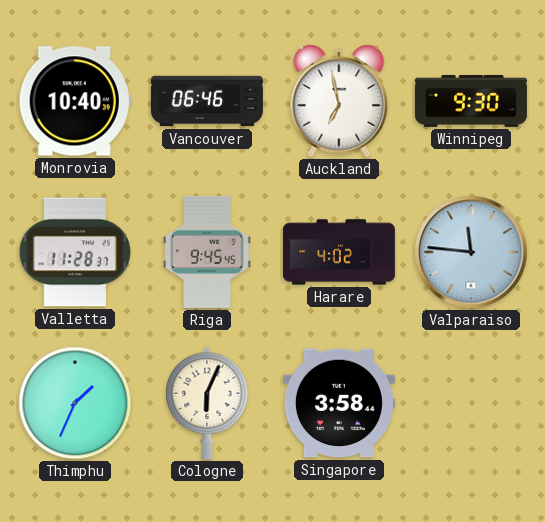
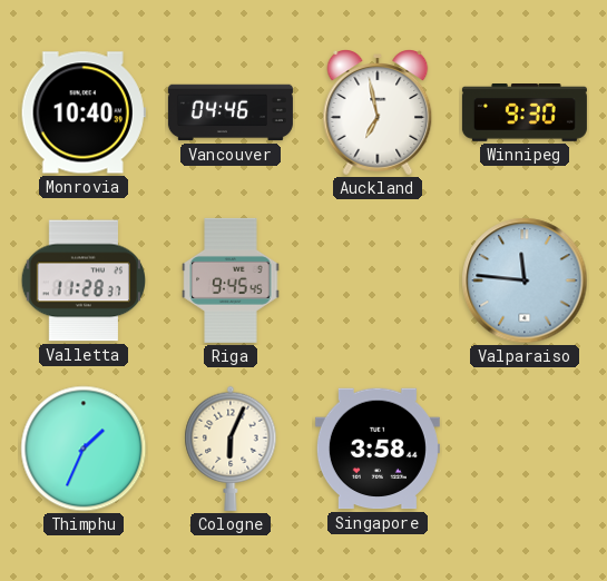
Vancouver: 06:46 -> 04:46
Harare: 4:02 -> none
